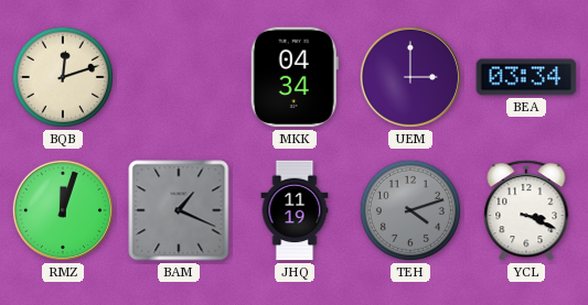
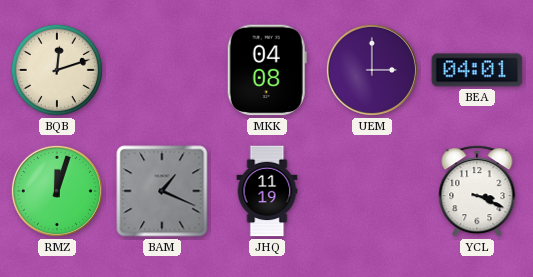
MKK: 04:34 -> 04:08
BEA: 03:34 -> 04:01
TEH: 4:12 -> none
